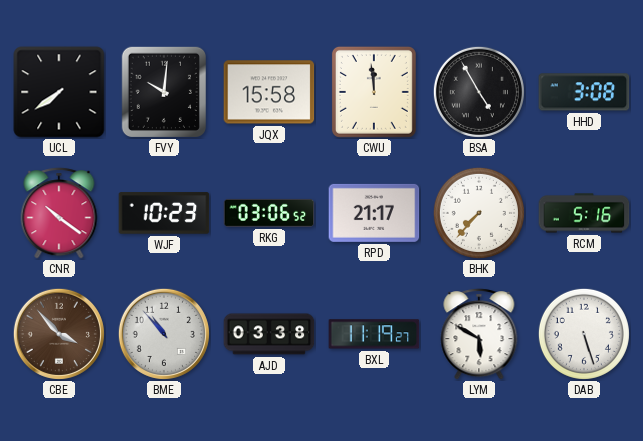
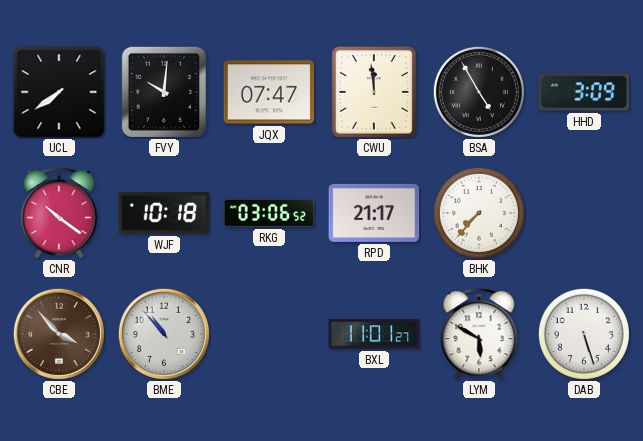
JQX: 15:58 -> 07:47
HHD: 3:08 -> 3:09
WJF: 10:23 -> 10:18
RCM: 5:16 -> none
AJD: 03:38 -> none
BXL: 11:19 -> 11:01
